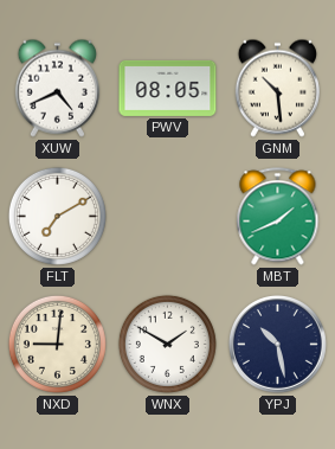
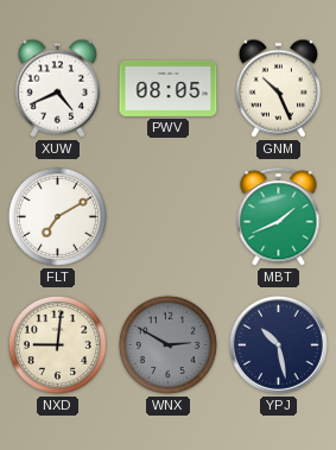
GNM: 10:29 -> 10:26
WNX: 1:50 -> 2:50
WNX dial: white -> grey
